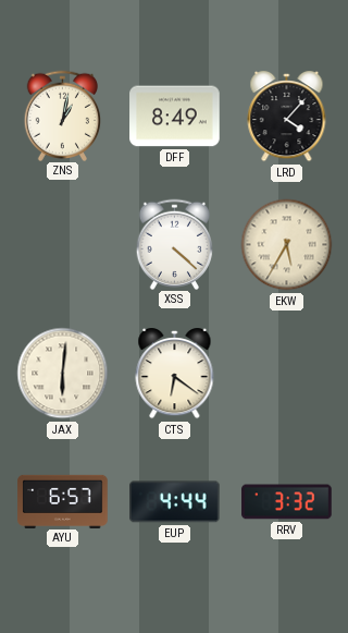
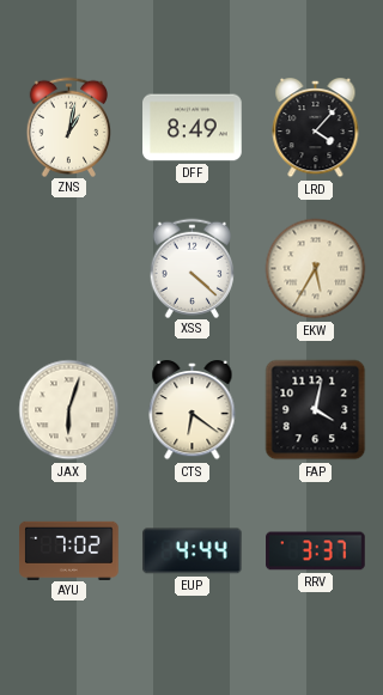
JAX: 6:01 -> 6:03
FAP: none -> 4:02
AYU: 6:57 -> 7:02
RRV: 3:32 -> 3:37
